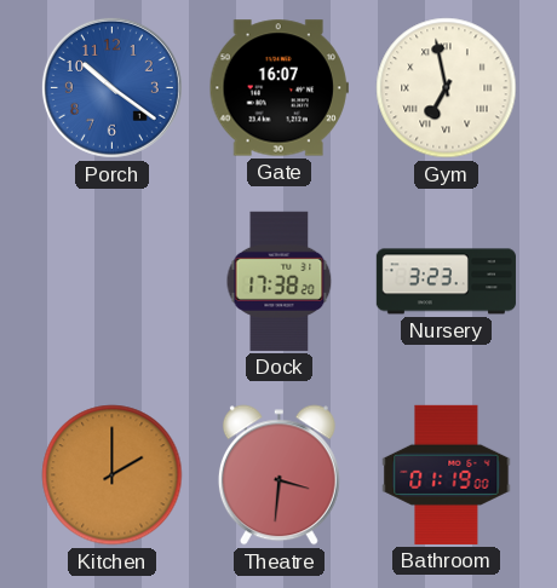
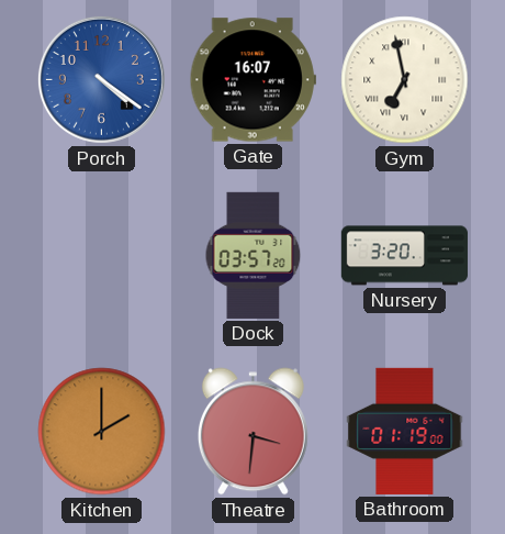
Porch: 10:21 -> 4:21
Dock: 17:38 -> 03:57
Nursery: 3:23 -> 3:20
